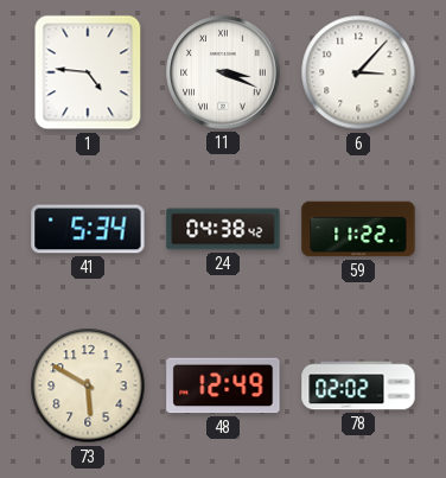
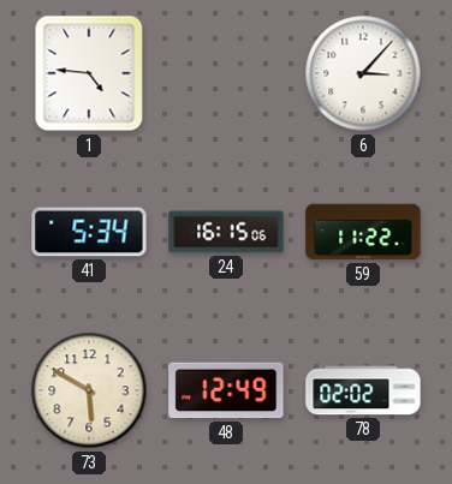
11: 3:19 -> none
24: 04:38 -> 16:15
